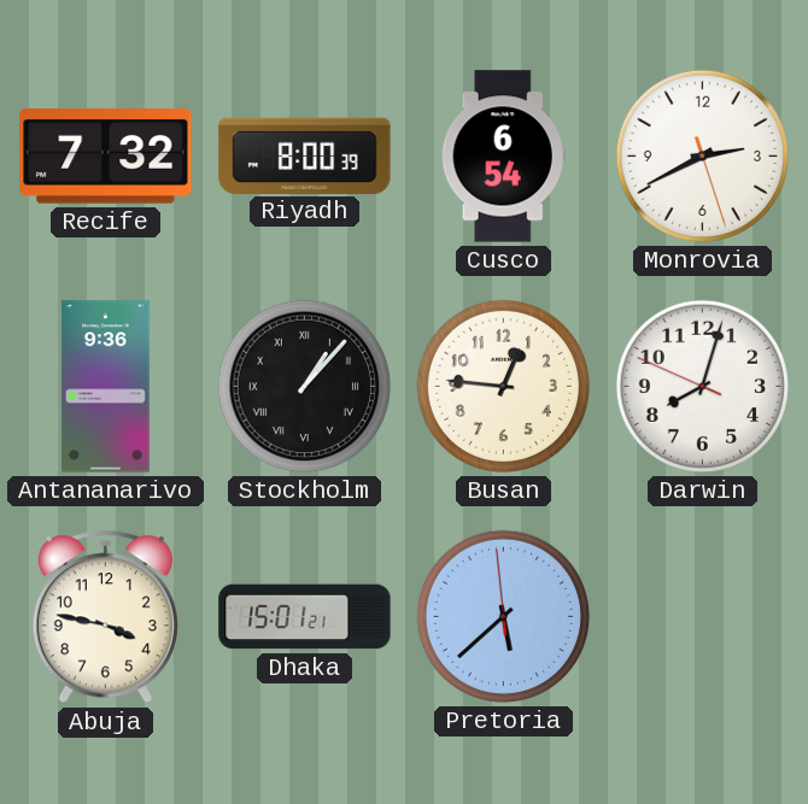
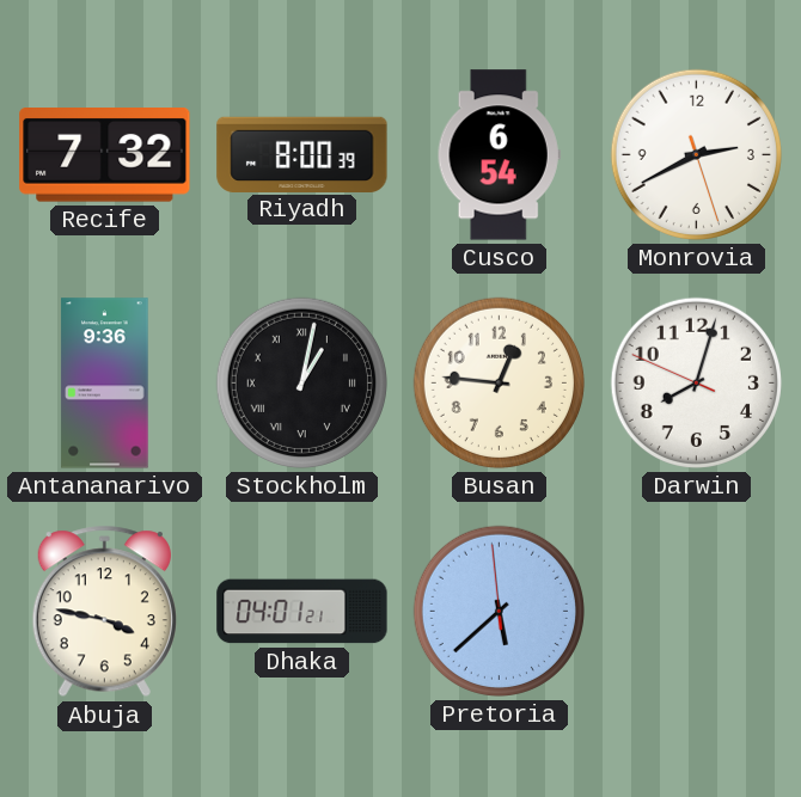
Stockholm: 1:07 -> 1:02
Dhaka: 15:01 -> 04:01
